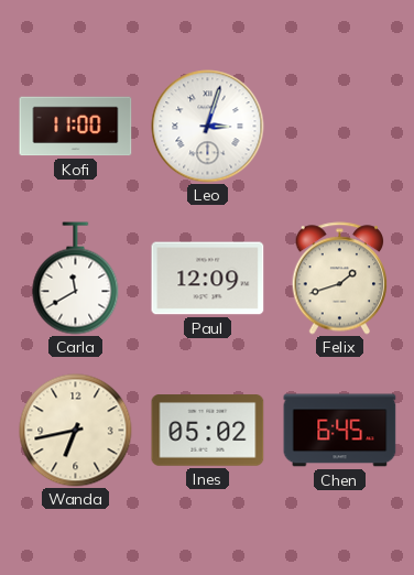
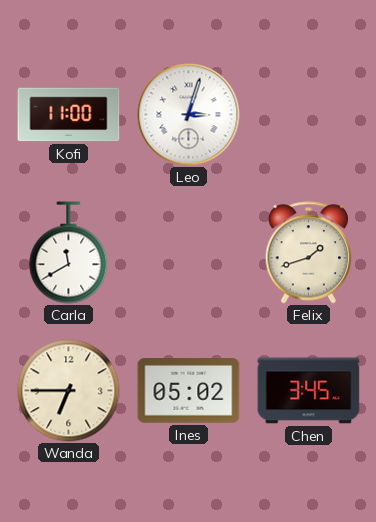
Paul: 12:09 -> none
Wanda: 6:43 -> 6:45
Chen: 6:45 -> 3:45
